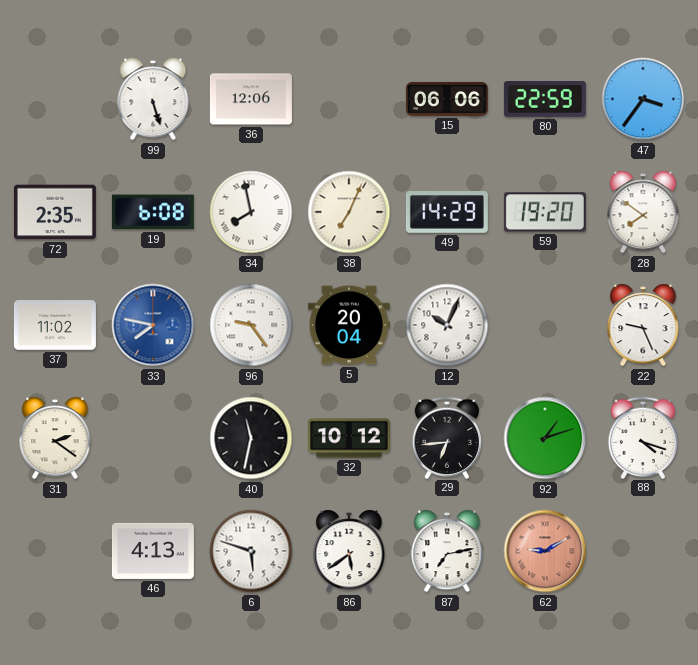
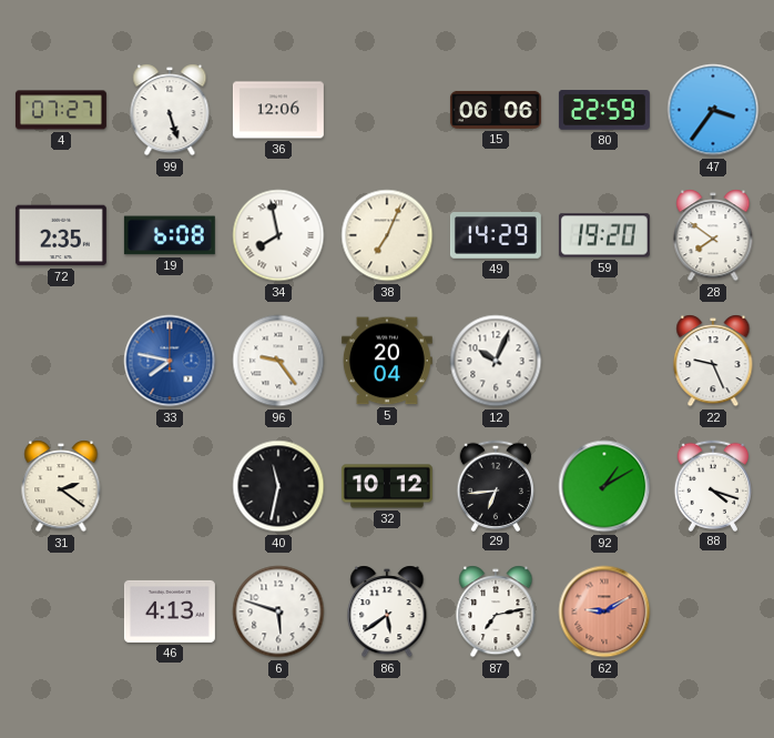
4: none -> 07:27
37: 11:02 -> none
92: 1:12 -> 1:10
